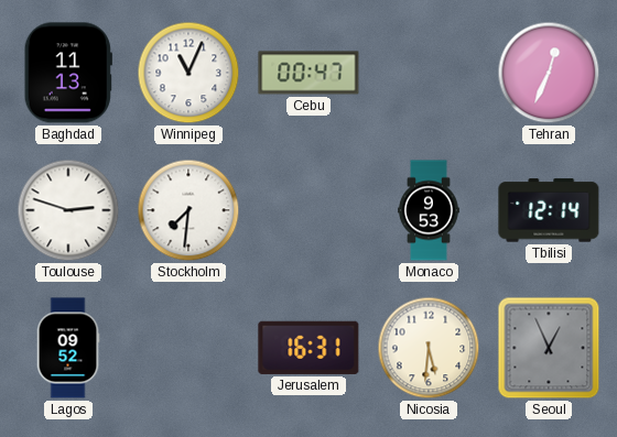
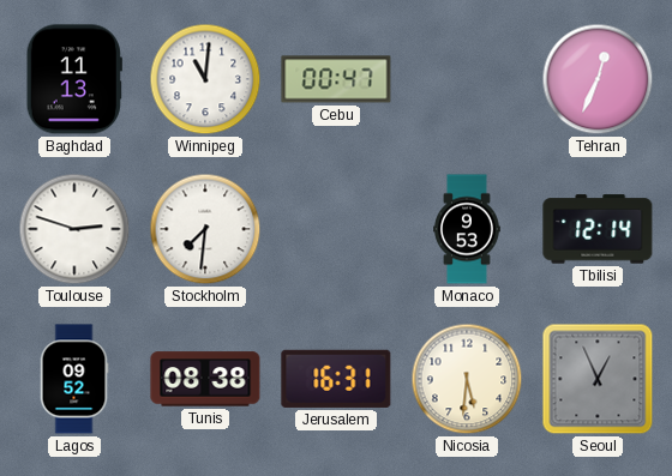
Winnipeg: 11:04 -> 11:01
Tunis: none -> 08:38
